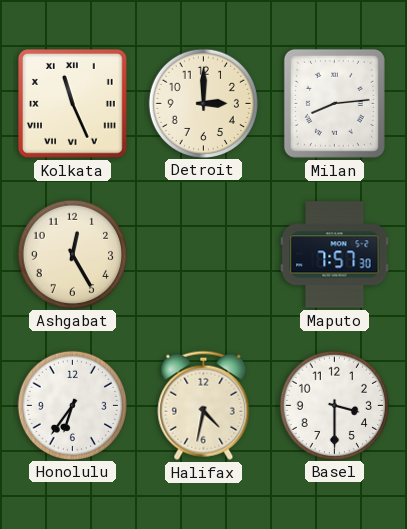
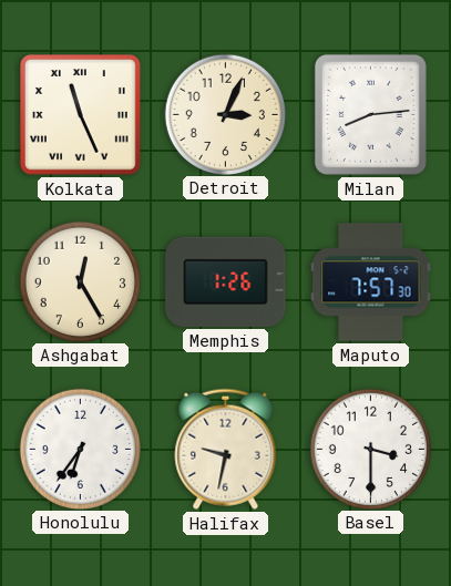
Detroit: 3:00 -> 3:04
Memphis: none -> 1:26
Halifax: 4:32 -> 9:32
